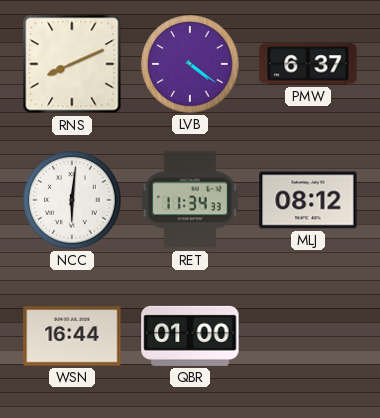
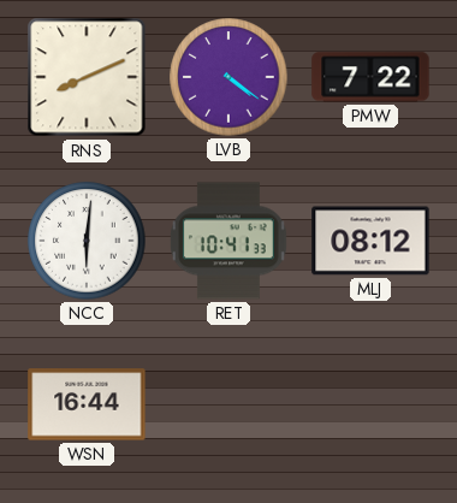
PMW: 6:37 -> 7:22
RET: 11:34 -> 10:41
QBR: 01:00 -> none
